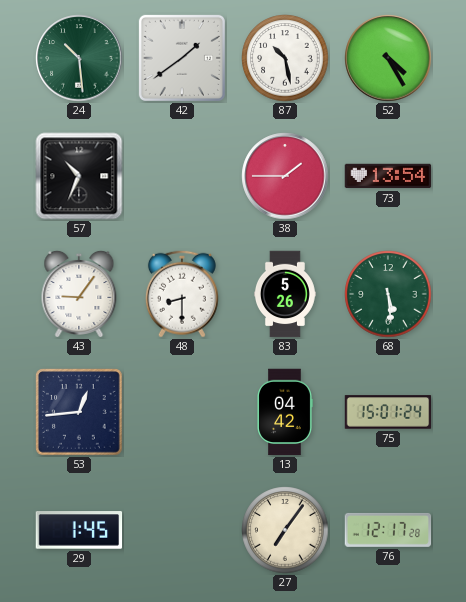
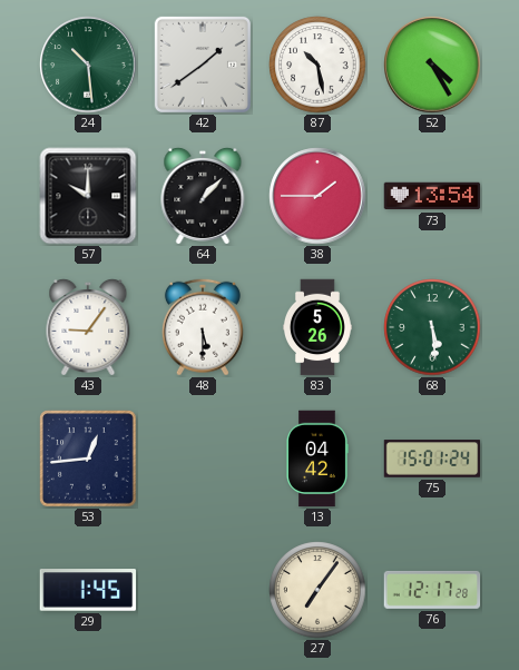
57: 10:34 -> 10:00
64: none -> 1:07
48: 8:30 -> 5:30
